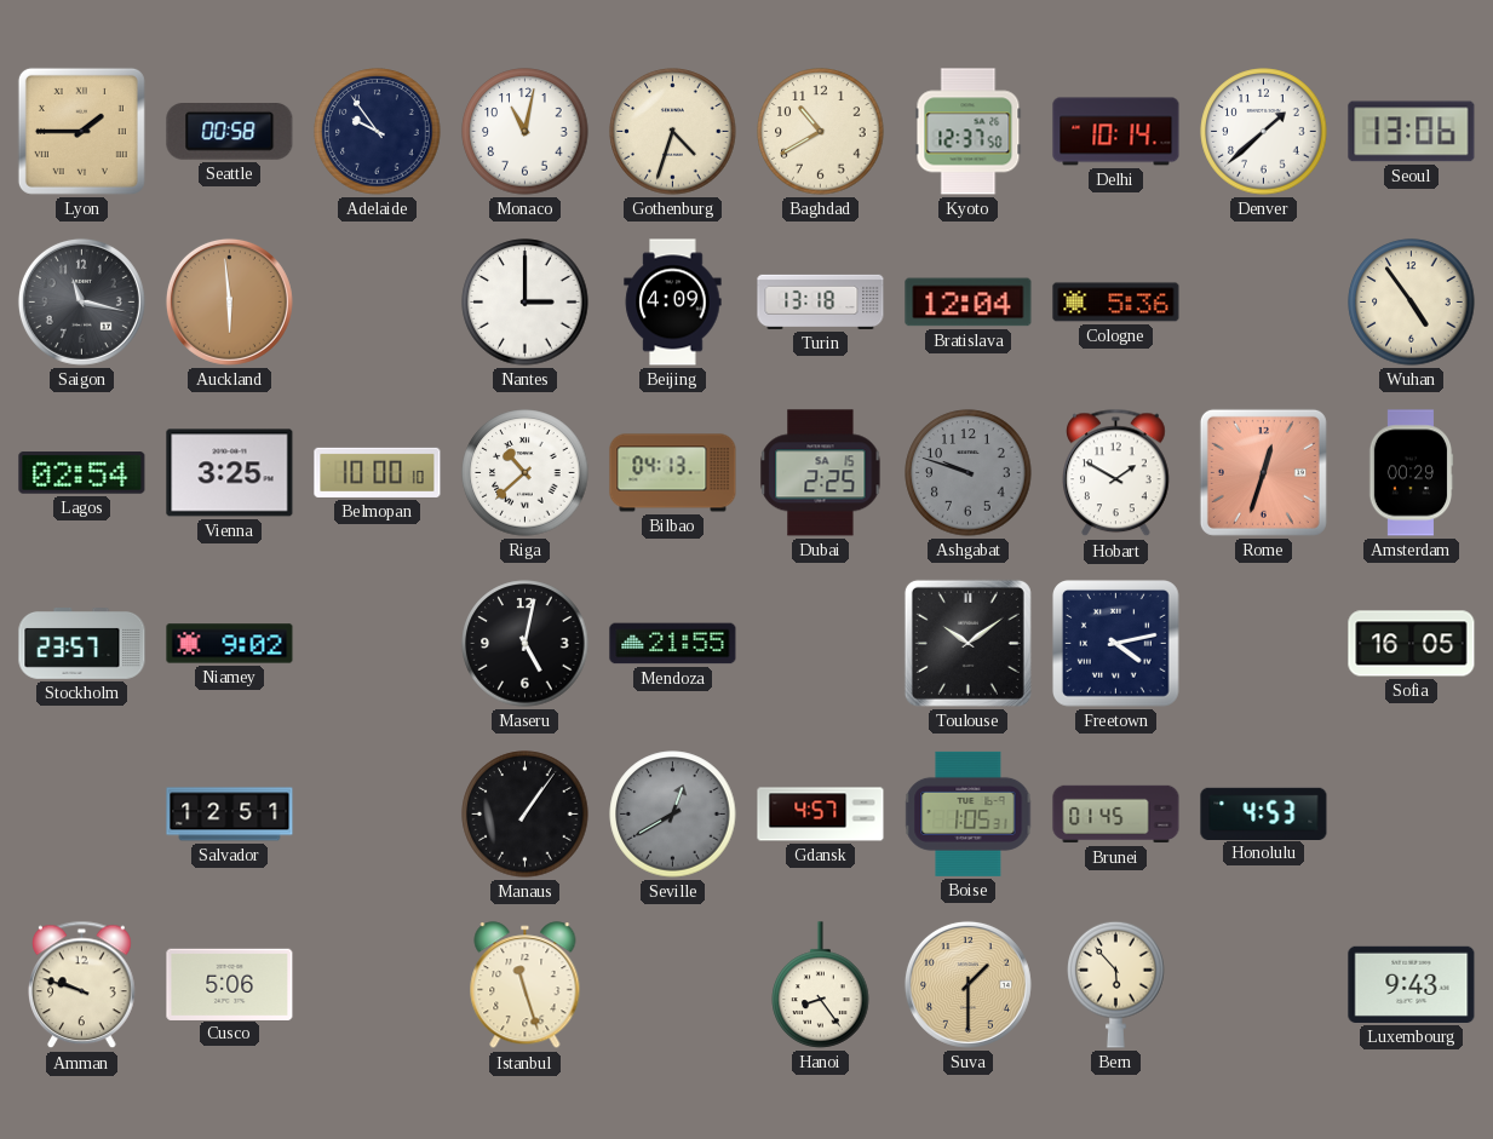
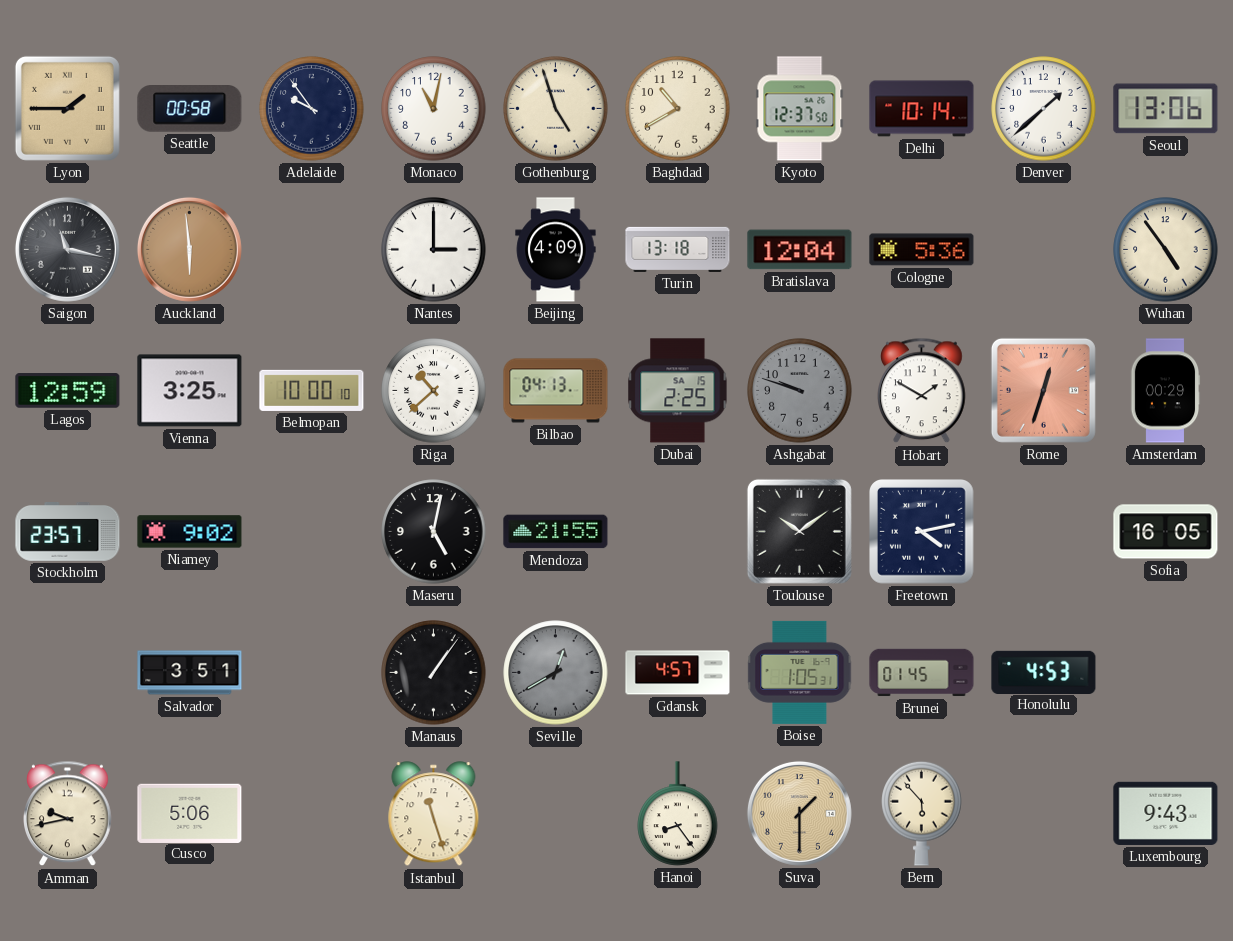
Gothenburg: 4:33 -> 4:57
Lagos: 02:54 -> 12:59
Salvador: 12:51 -> 3:51
Amman: 9:48 -> 9:43
